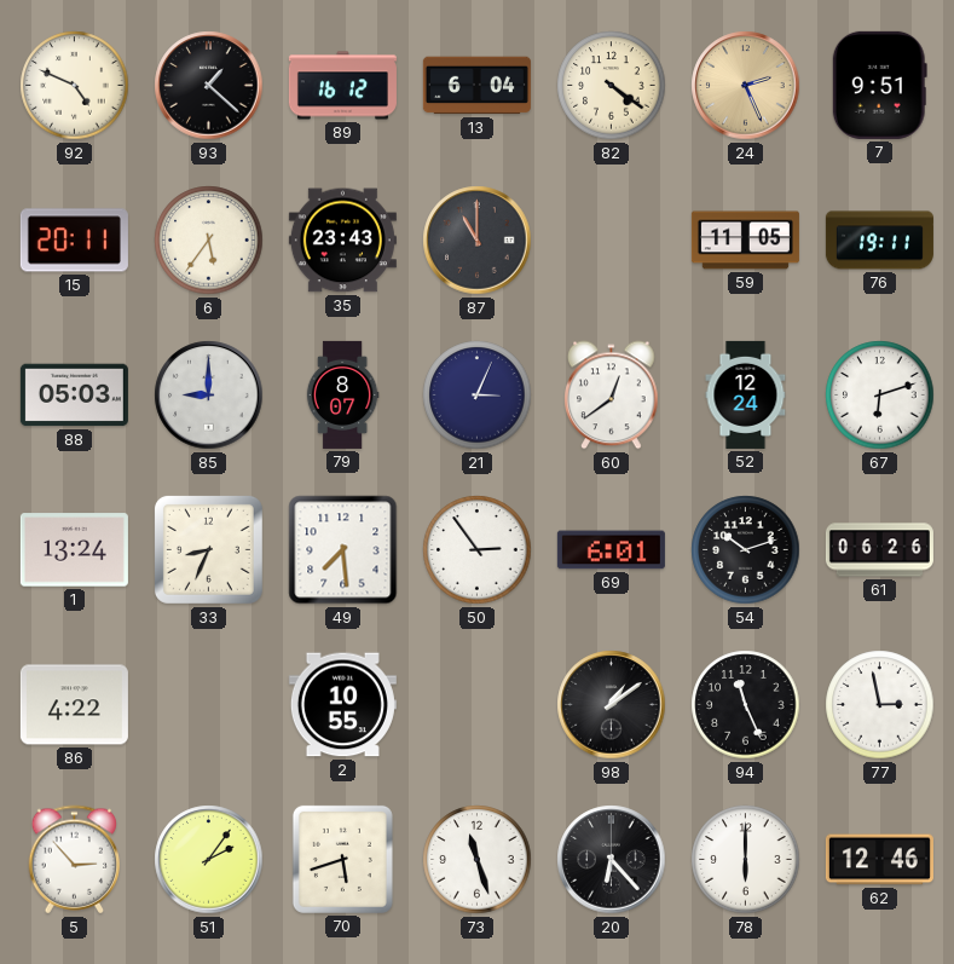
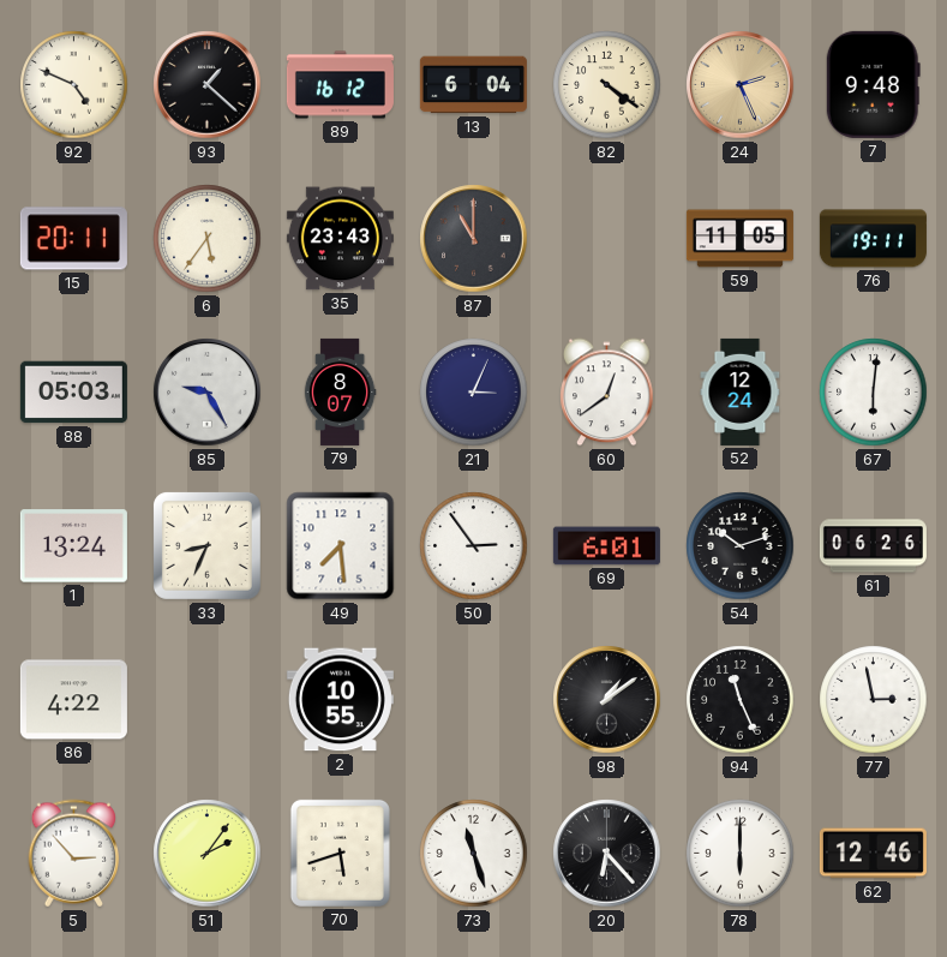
7: 9:51 -> 9:48
85: 9:00 -> 9:25
67: 6:12 -> 6:01
